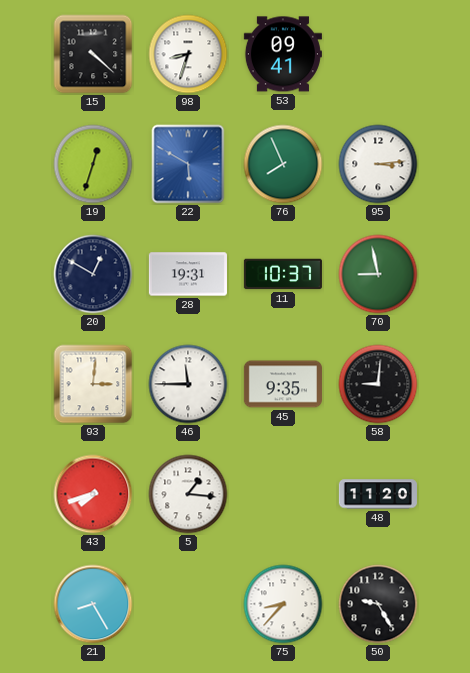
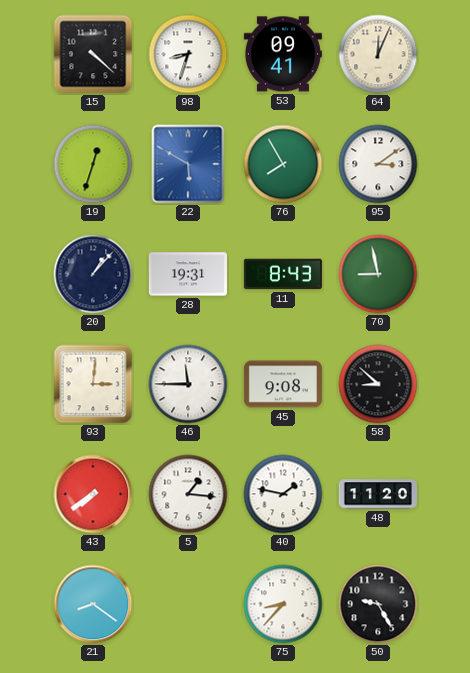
64: none -> 12:04
76: 7:56 -> 7:55
95: 3:14 -> 3:09
20: 12:50 -> 1:07
11: 10:37 -> 8:43
45: 9:35 -> 9:08
58: 9:01 -> 8:52
43: 7:42 -> 7:39
40: none -> 1:47
21: 8:25 -> 8:21
